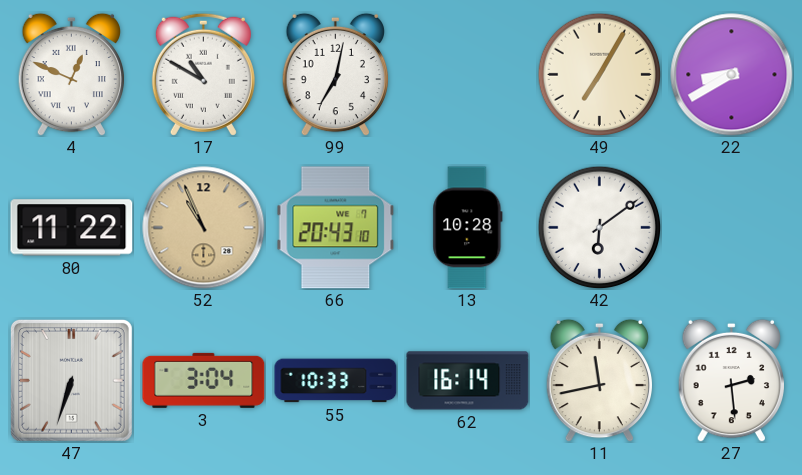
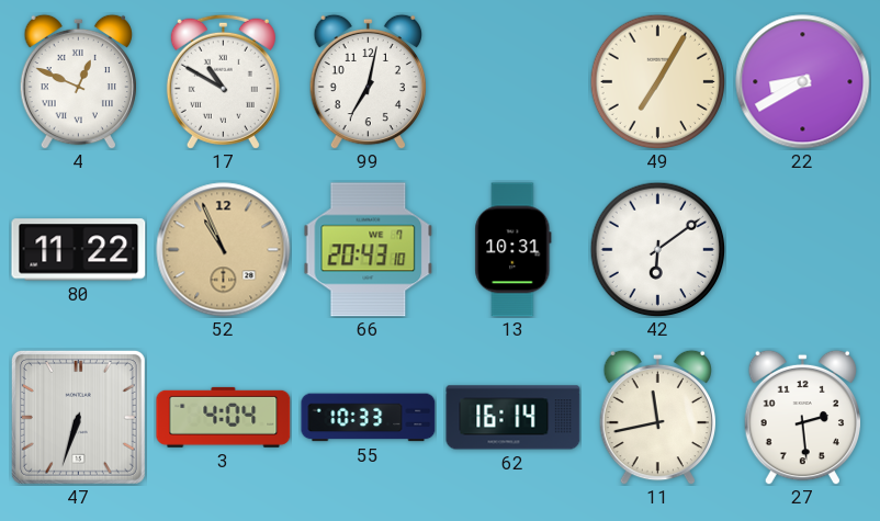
13: 10:28 -> 10:31
3: 3:04 -> 4:04
